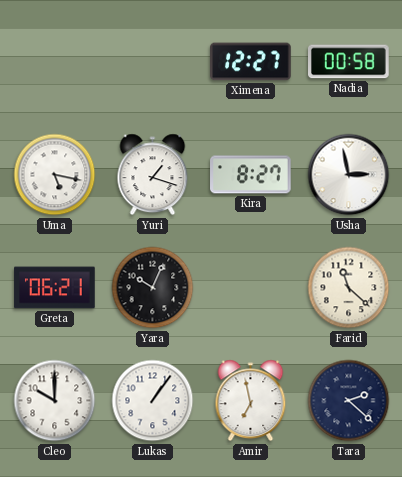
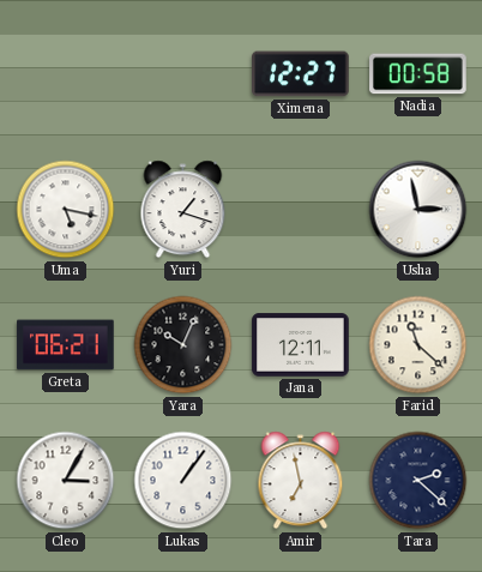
Kira: 8:27 -> none
Jana: none -> 12:11
Cleo: 10:00 -> 3:05
